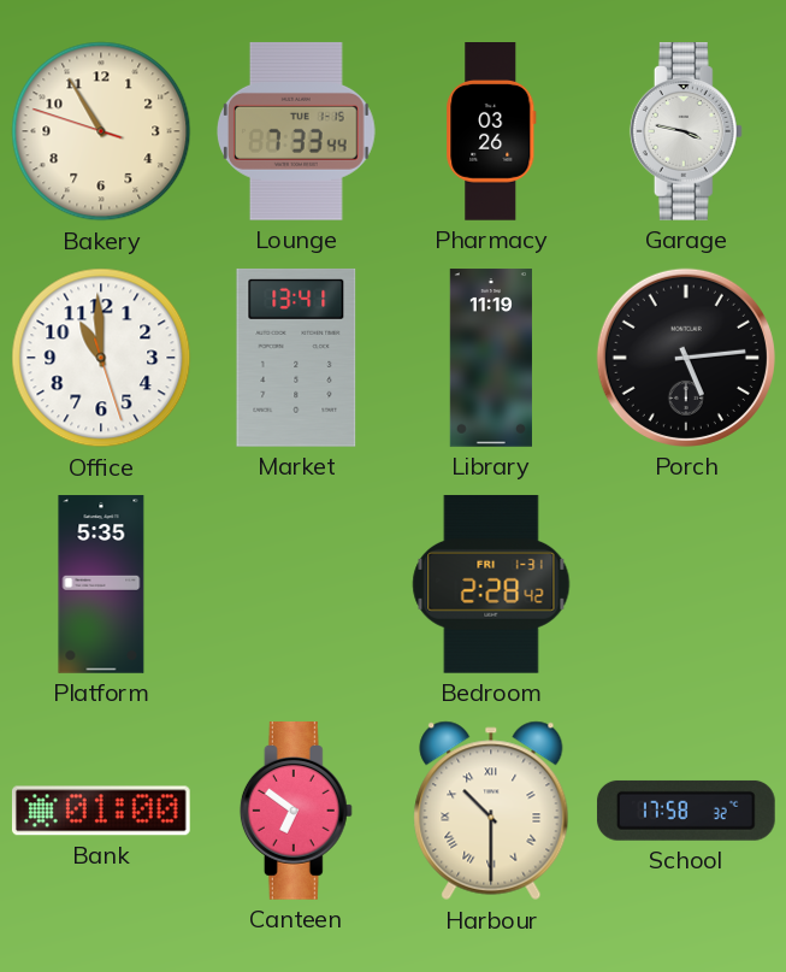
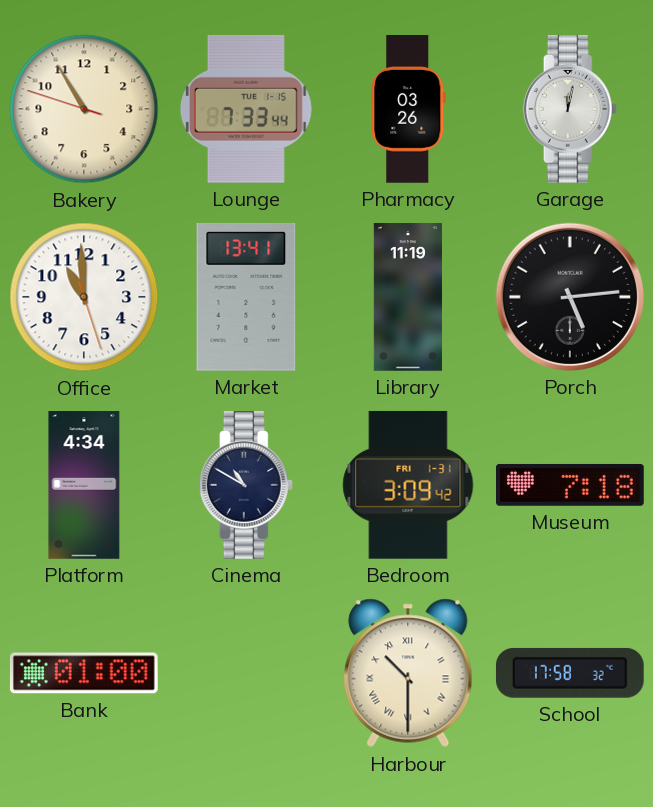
Garage: 3:47 -> 12:02
Platform: 5:35 -> 4:34
Cinema: none -> 10:50
Bedroom: 2:28 -> 3:09
Museum: none -> 7:18
Canteen: 6:51 -> none
